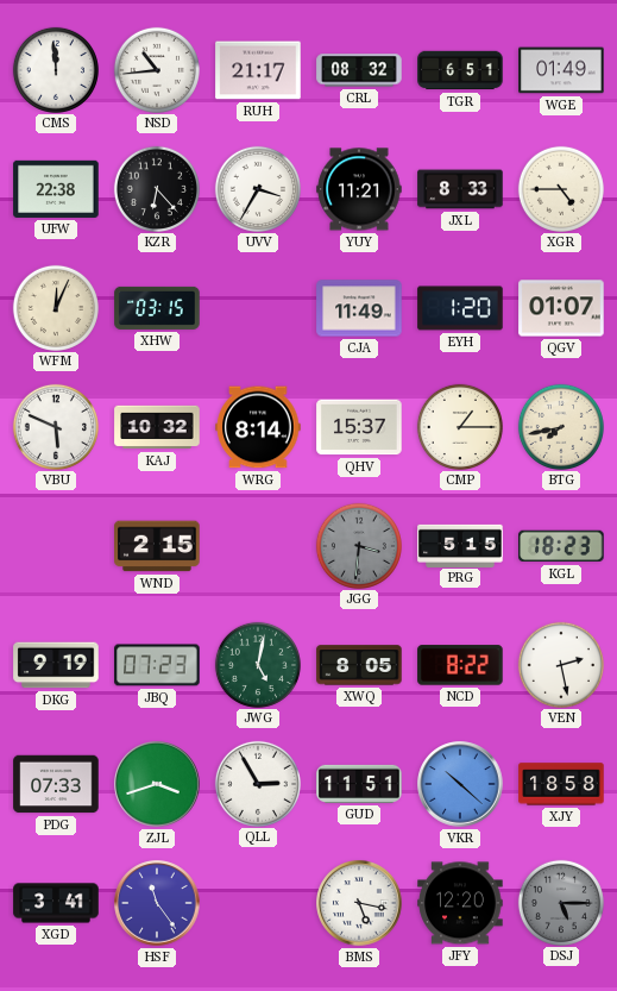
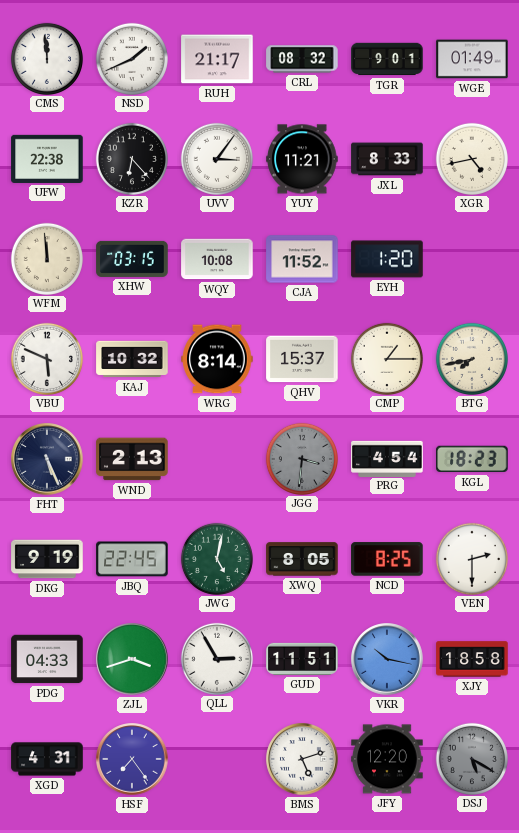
NSD: 10:44 -> 1:41
TGR: 6:51 -> 9:01
UVV: 3:35 -> 3:06
XGR: 4:45 -> 4:43
WFM: 12:04 -> 11:59
WQY: none -> 10:08
CJA: 11:49 -> 11:52
QGV: 01:07 -> none
FHT: none -> 5:26
WND: 2:15 -> 2:13
PRG: 5:15 -> 4:54
JBQ: 07:23 -> 22:45
NCD: 8:22 -> 8:25
VEN: 2:28 -> 2:30
PDG: 07:33 -> 04:33
VKR: 10:22 -> 10:17
XGD: 3:41 -> 4:31
HSF: 11:24 -> 7:24
BMS: 5:17 -> 5:12
DSJ: 5:15 -> 5:20
